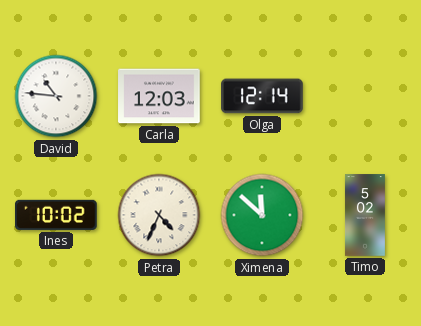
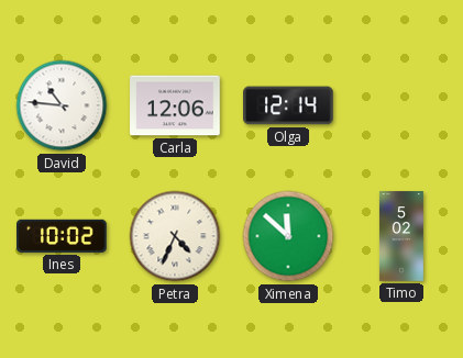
Carla: 12:03 -> 12:06
